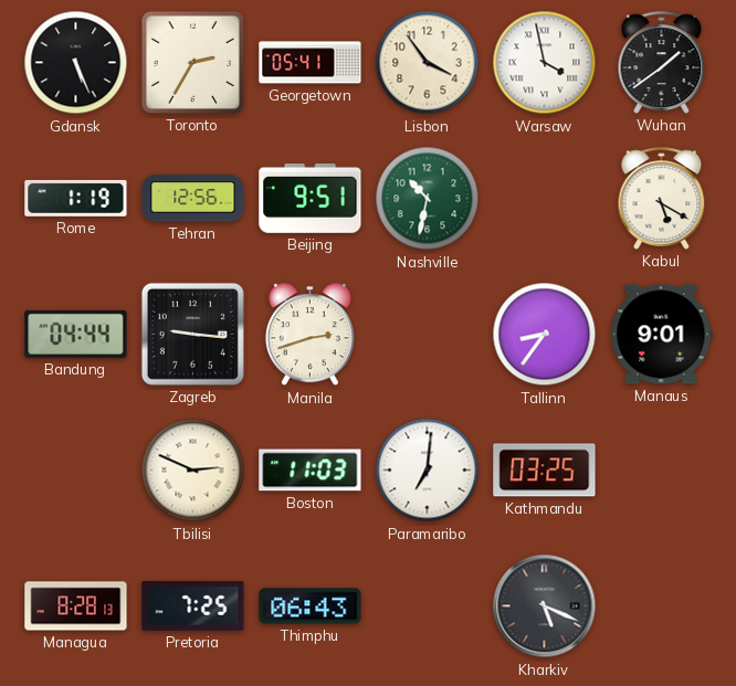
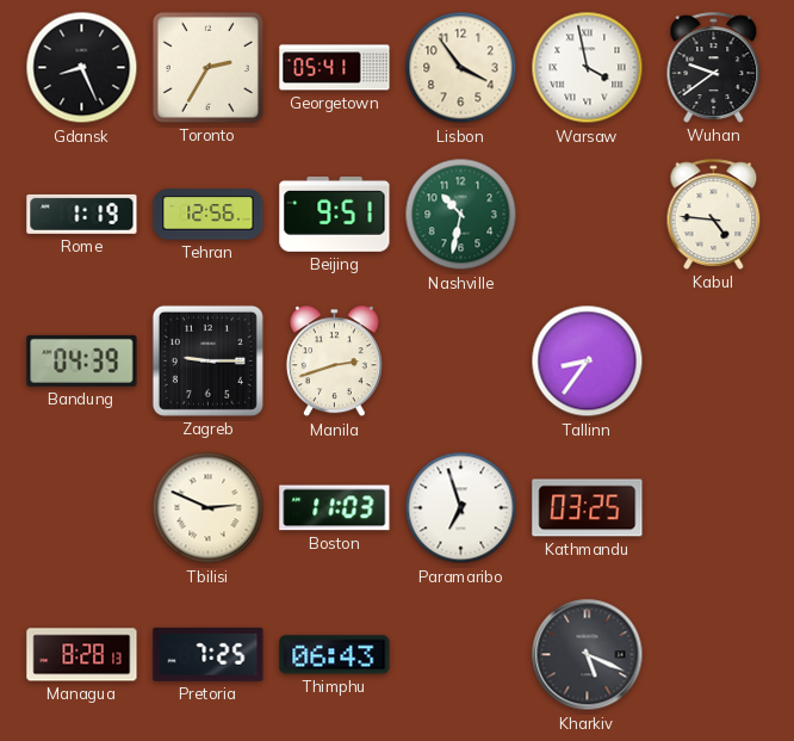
Gdansk: 5:26 -> 8:26
Wuhan: 1:39 -> 9:39
Kabul: 5:20 -> 4:46
Bandung: 04:44 -> 04:39
Zagreb: 9:16 -> 9:15
Manaus: 9:01 -> none
Paramaribo: 7:01 -> 6:57
